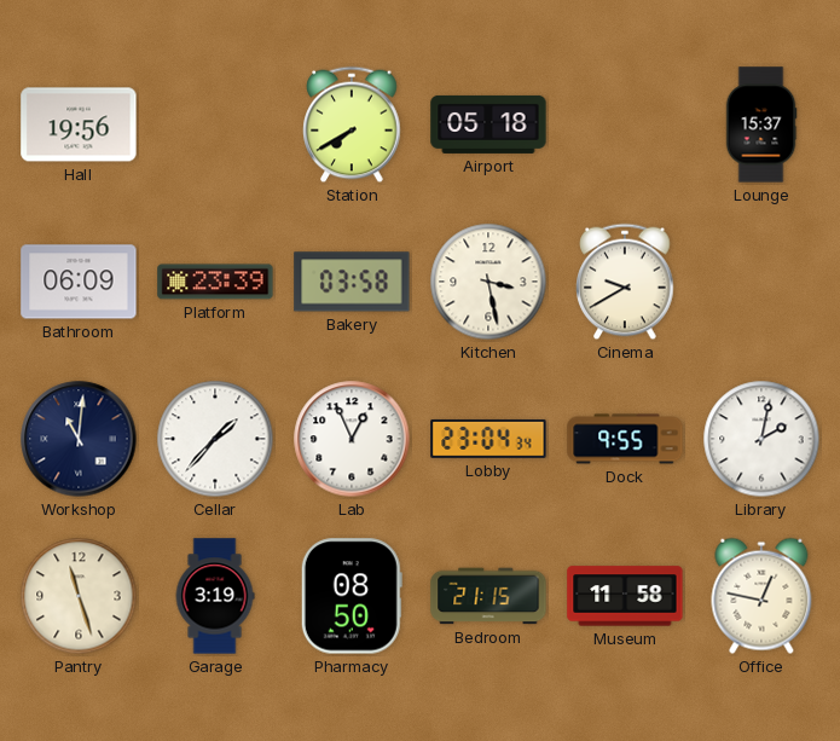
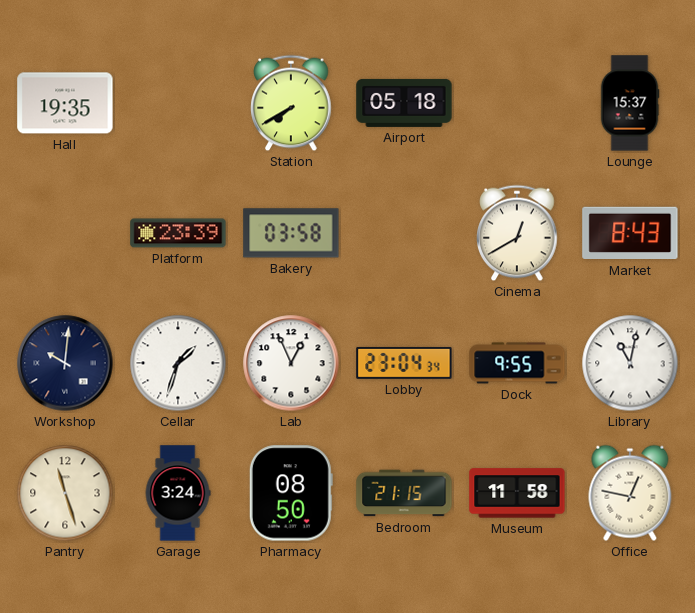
Hall: 19:56 -> 19:35
Bathroom: 06:09 -> none
Kitchen: 3:28 -> none
Cinema: 9:40 -> 12:40
Market: none -> 8:43
Workshop: 11:01 -> 10:01
Cellar: 1:37 -> 1:33
Library: 2:02 -> 11:02
Garage: 3:19 -> 3:24
